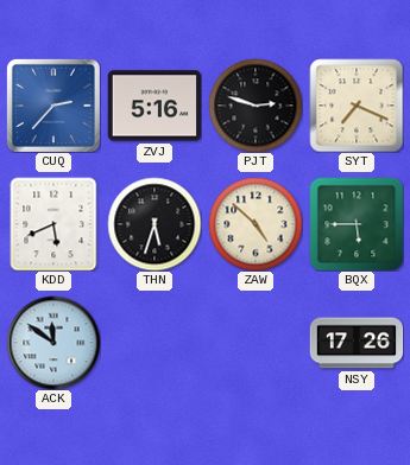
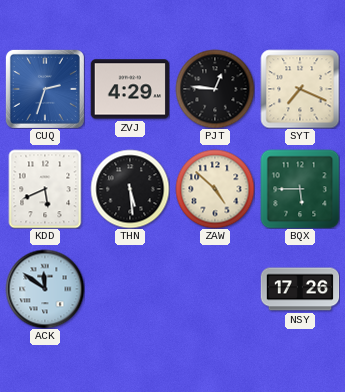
CUQ: 2:37 -> 2:33
ZVJ: 5:16 -> 4:29
PJT: 2:48 -> 12:46
THN: 5:33 -> 5:29
